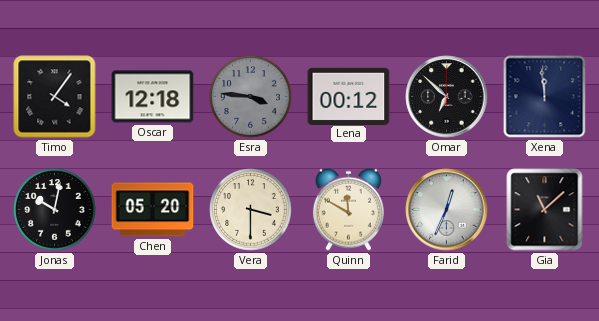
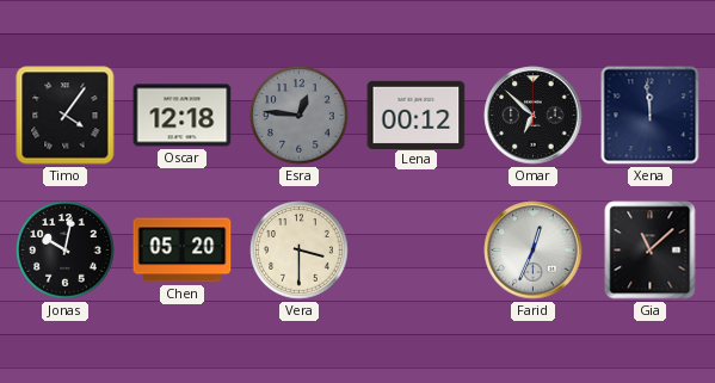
Esra: 3:46 -> 12:46
Quinn: 11:50 -> none
